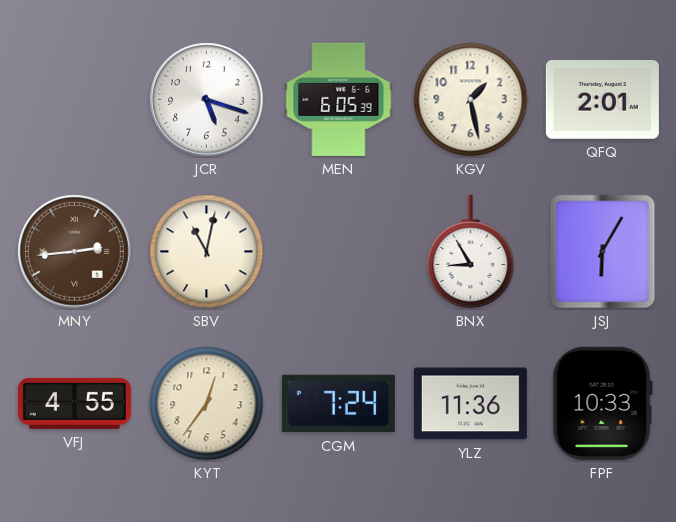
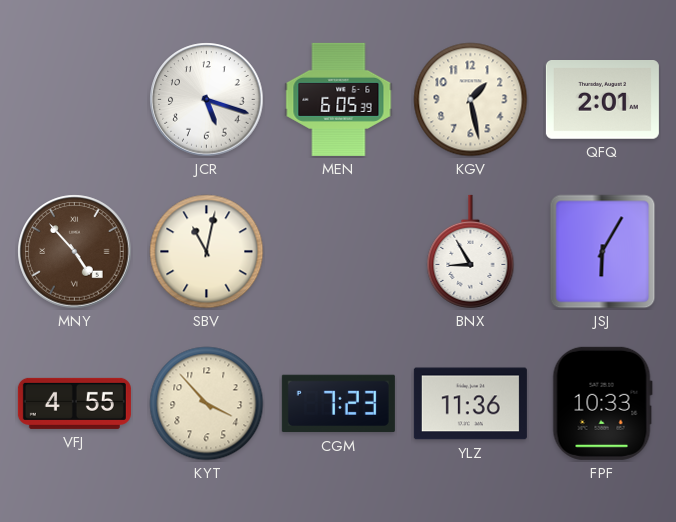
MNY: 2:44 -> 4:53
KYT: 12:36 -> 3:53
CGM: 7:24 -> 7:23
